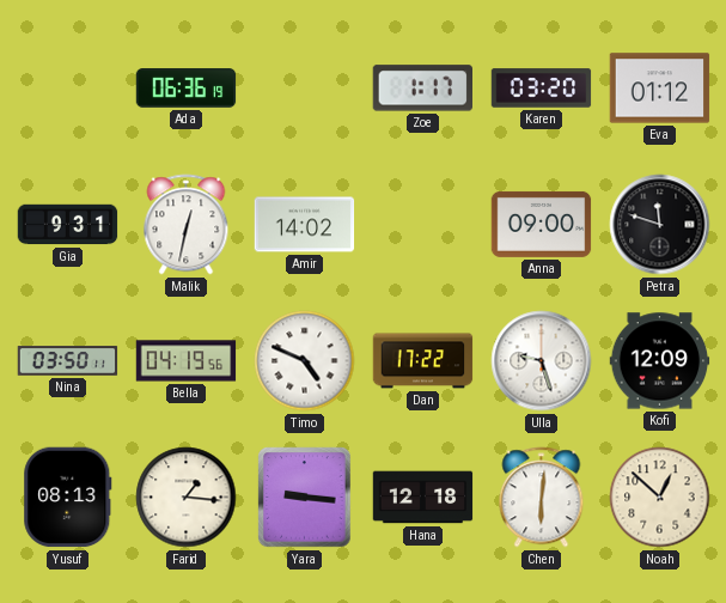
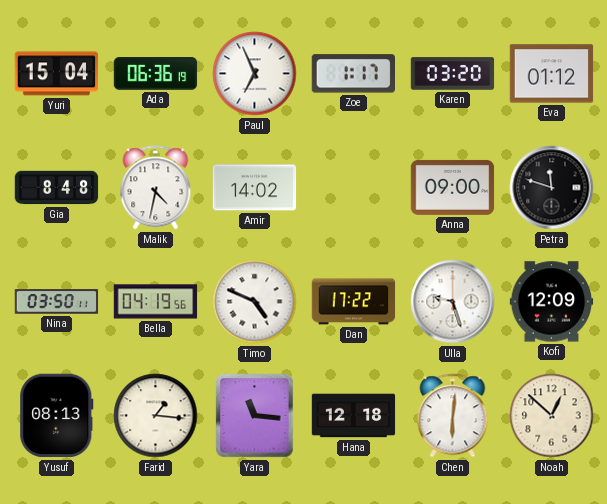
Yuri: none -> 15:04
Paul: none -> 6:56
Gia: 9:31 -> 8:48
Malik: 12:32 -> 4:32
Yara: 9:16 -> 11:16
